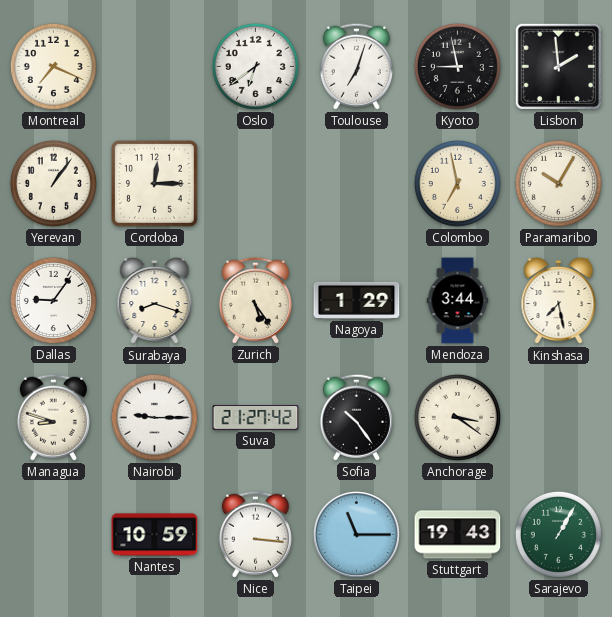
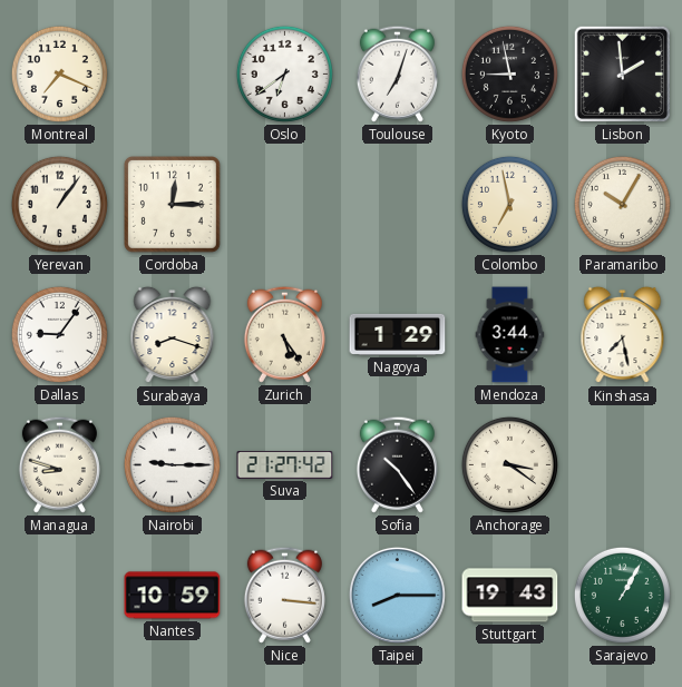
Taipei: 11:15 -> 8:15
